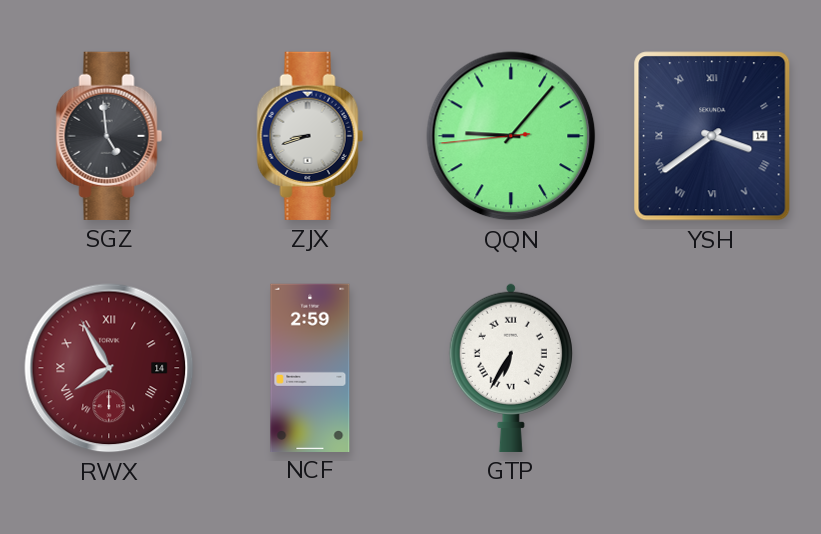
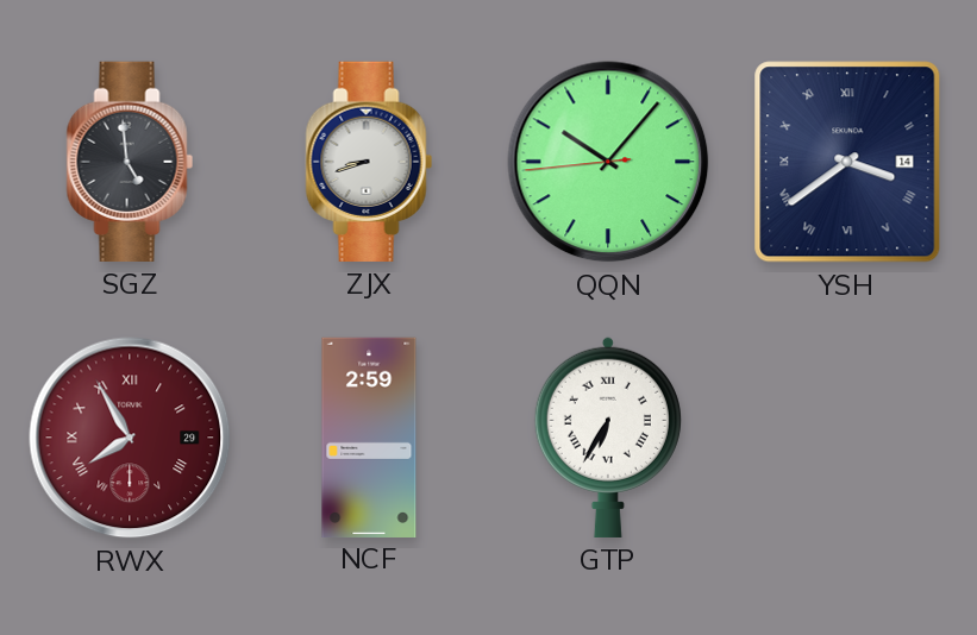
QQN: 9:06 -> 10:06
RWX date: 14 -> 29
